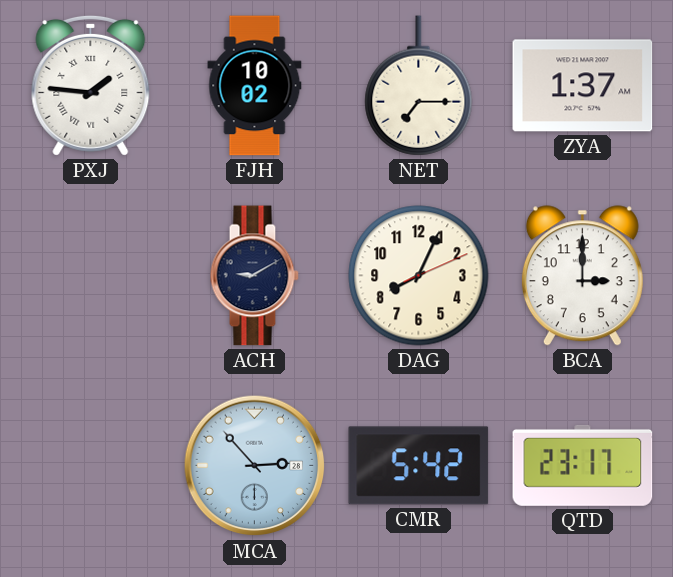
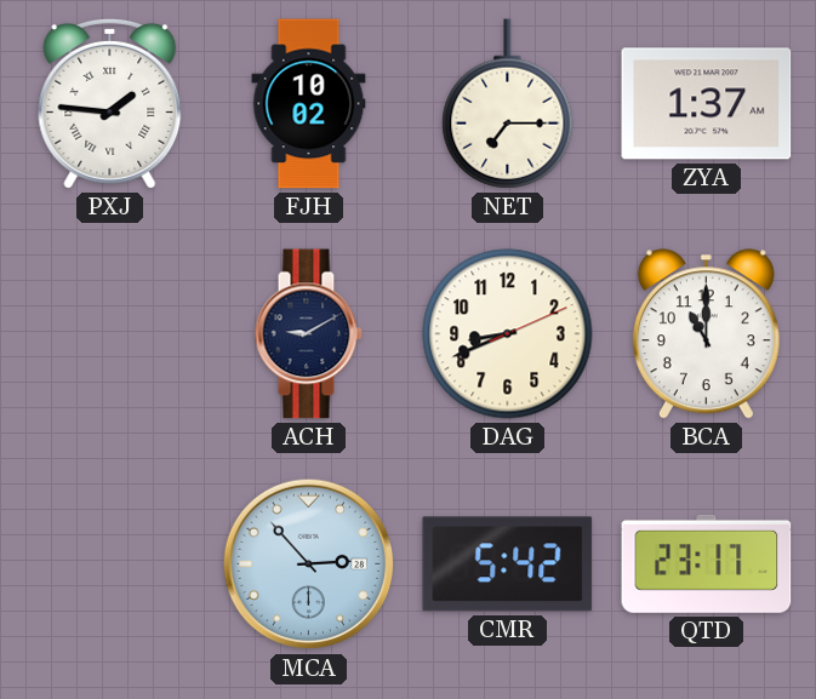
DAG: 8:04 -> 8:41
BCA: 3:00 -> 11:00
